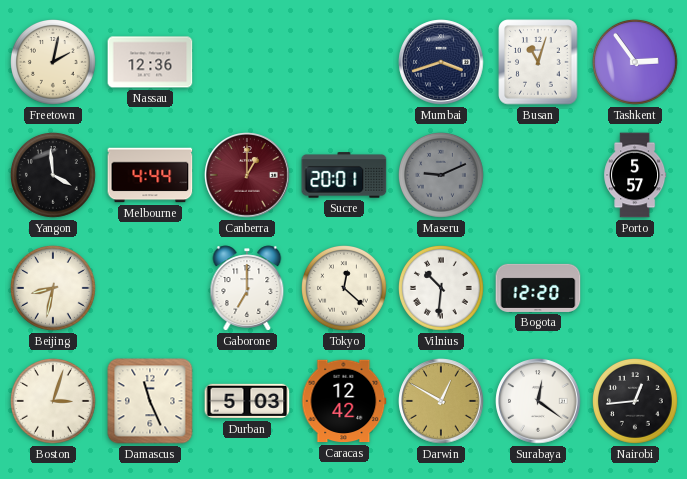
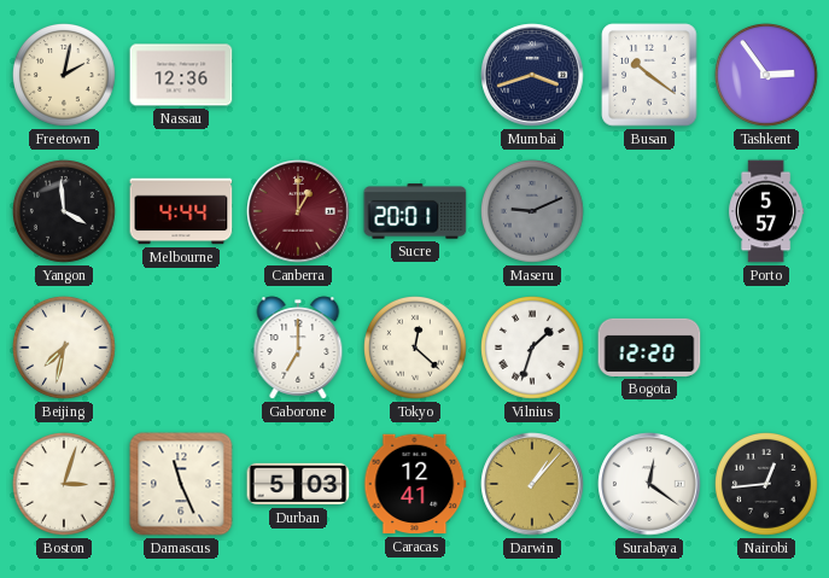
Busan: 11:03 -> 10:21
Beijing: 8:32 -> 7:32
Vilnius: 10:31 -> 1:33
Caracas: 12:42 -> 12:41
Darwin: 12:50 -> 1:07
